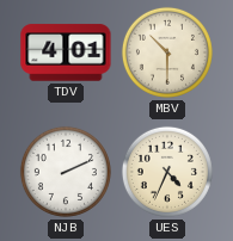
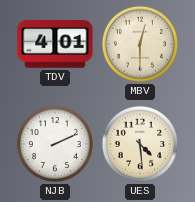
MBV: 10:30 -> 12:30
UES: 4:34 -> 4:29
